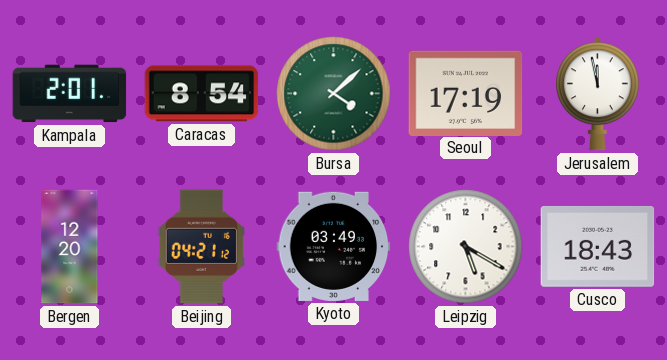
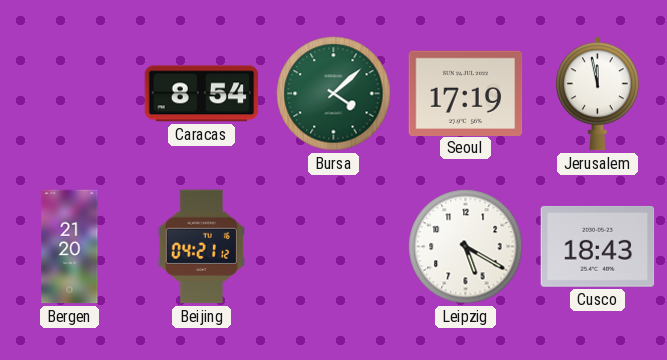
Kampala: 2:01 -> none
Bergen: 12:20 -> 21:20
Kyoto: 03:49 -> none
